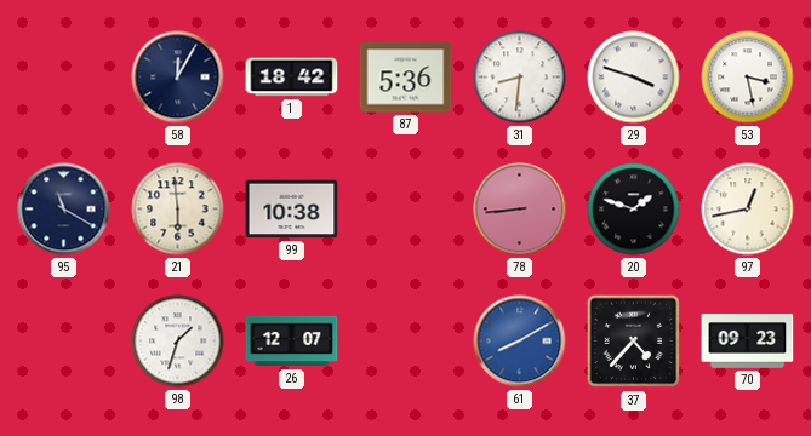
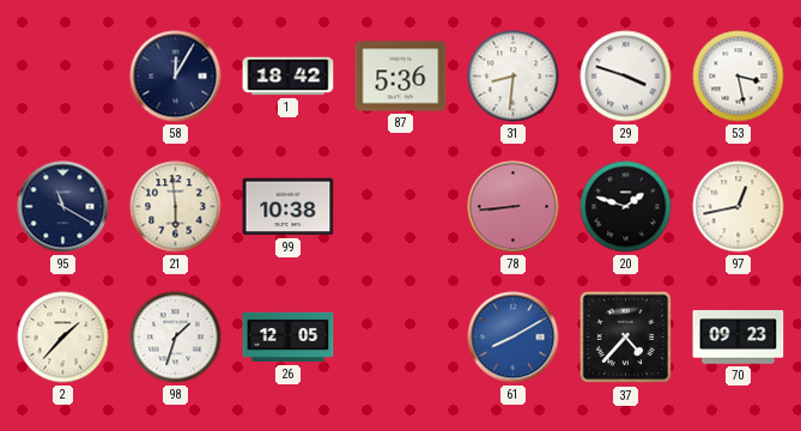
2: none -> 1:37
26: 12:07 -> 12:05
